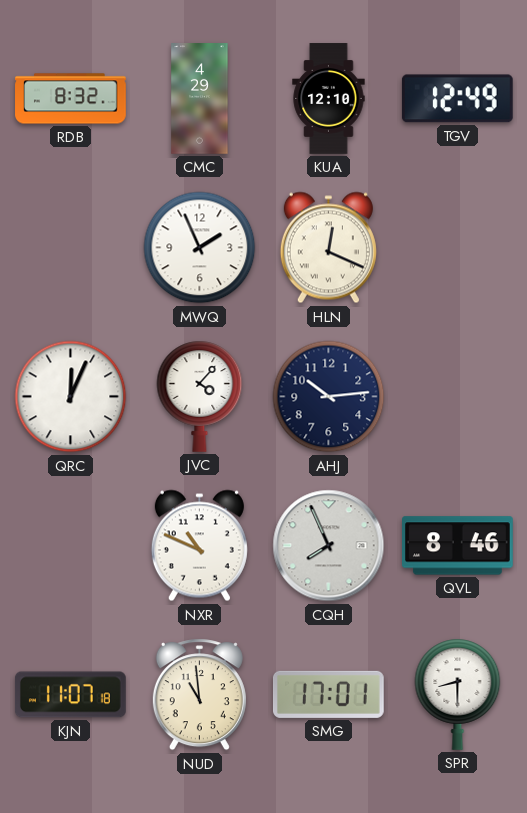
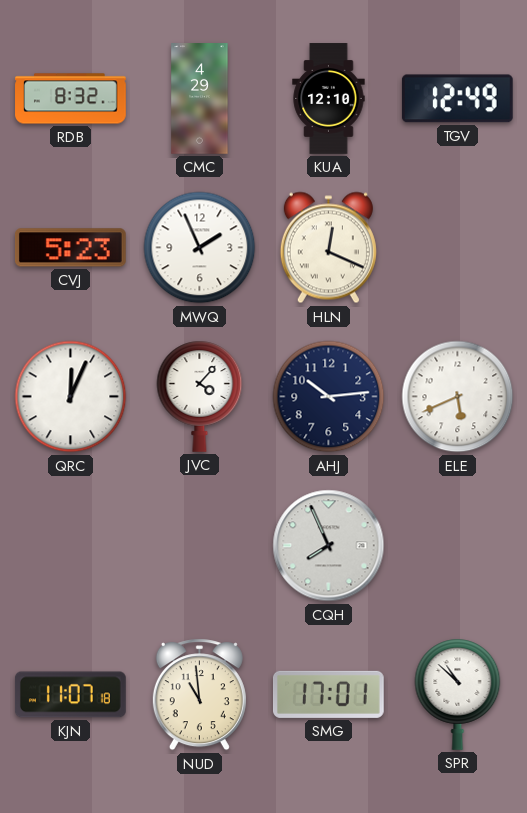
CVJ: none -> 5:23
ELE: none -> 5:41
NXR: 10:49 -> none
QVL: 8:46 -> none
SPR: 8:30 -> 10:52
